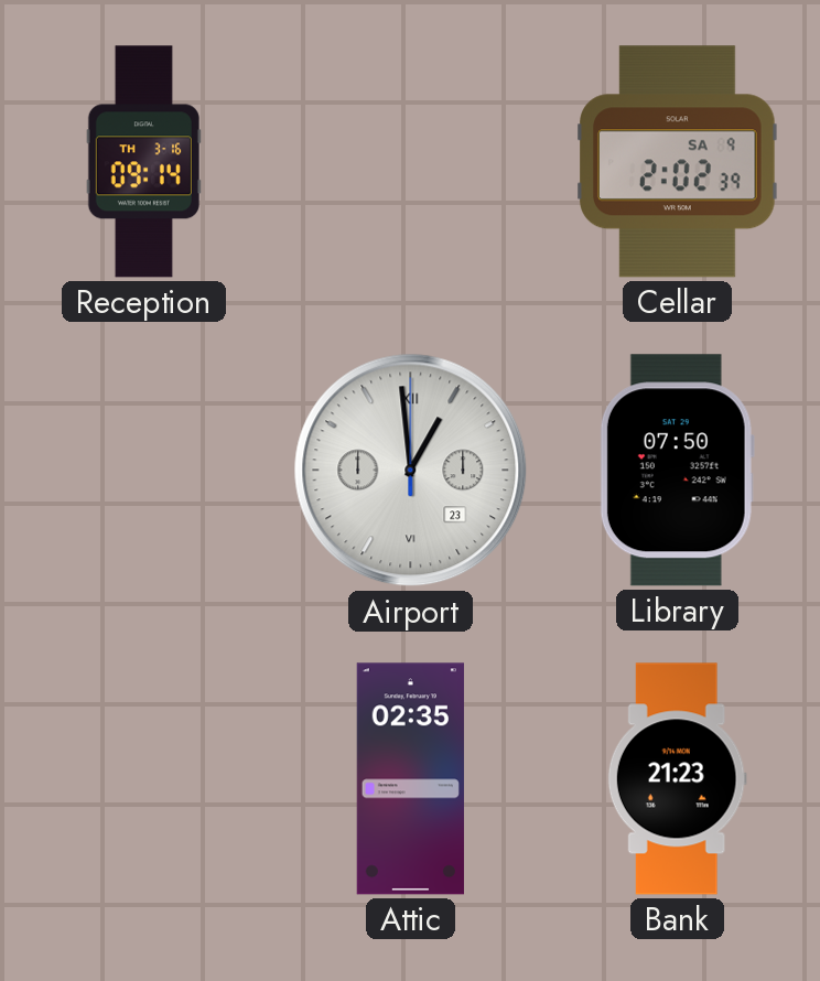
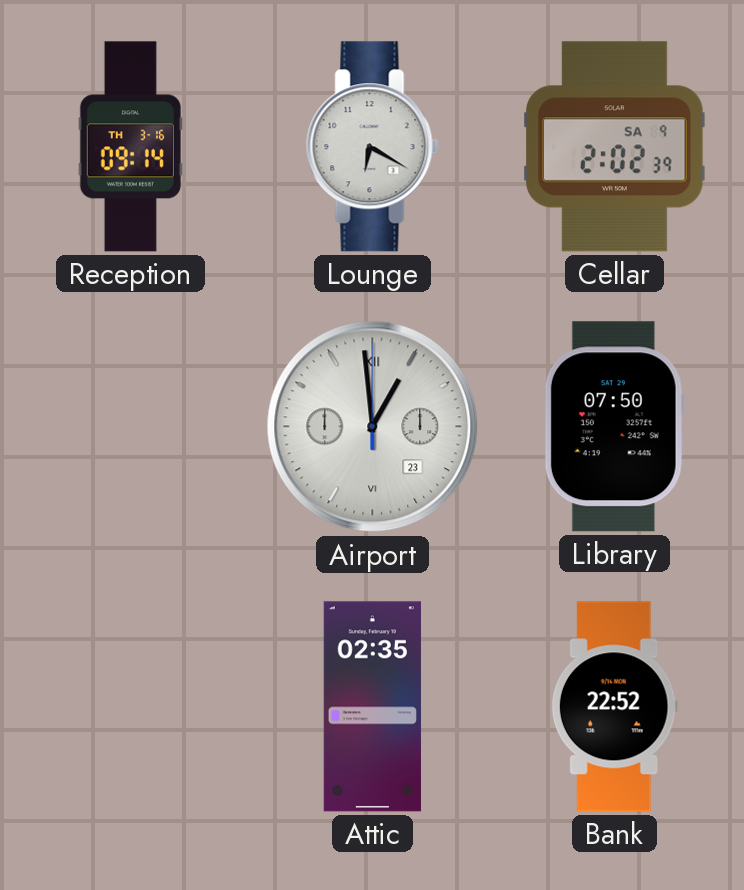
Lounge: none -> 6:20
Bank: 21:23 -> 22:52
